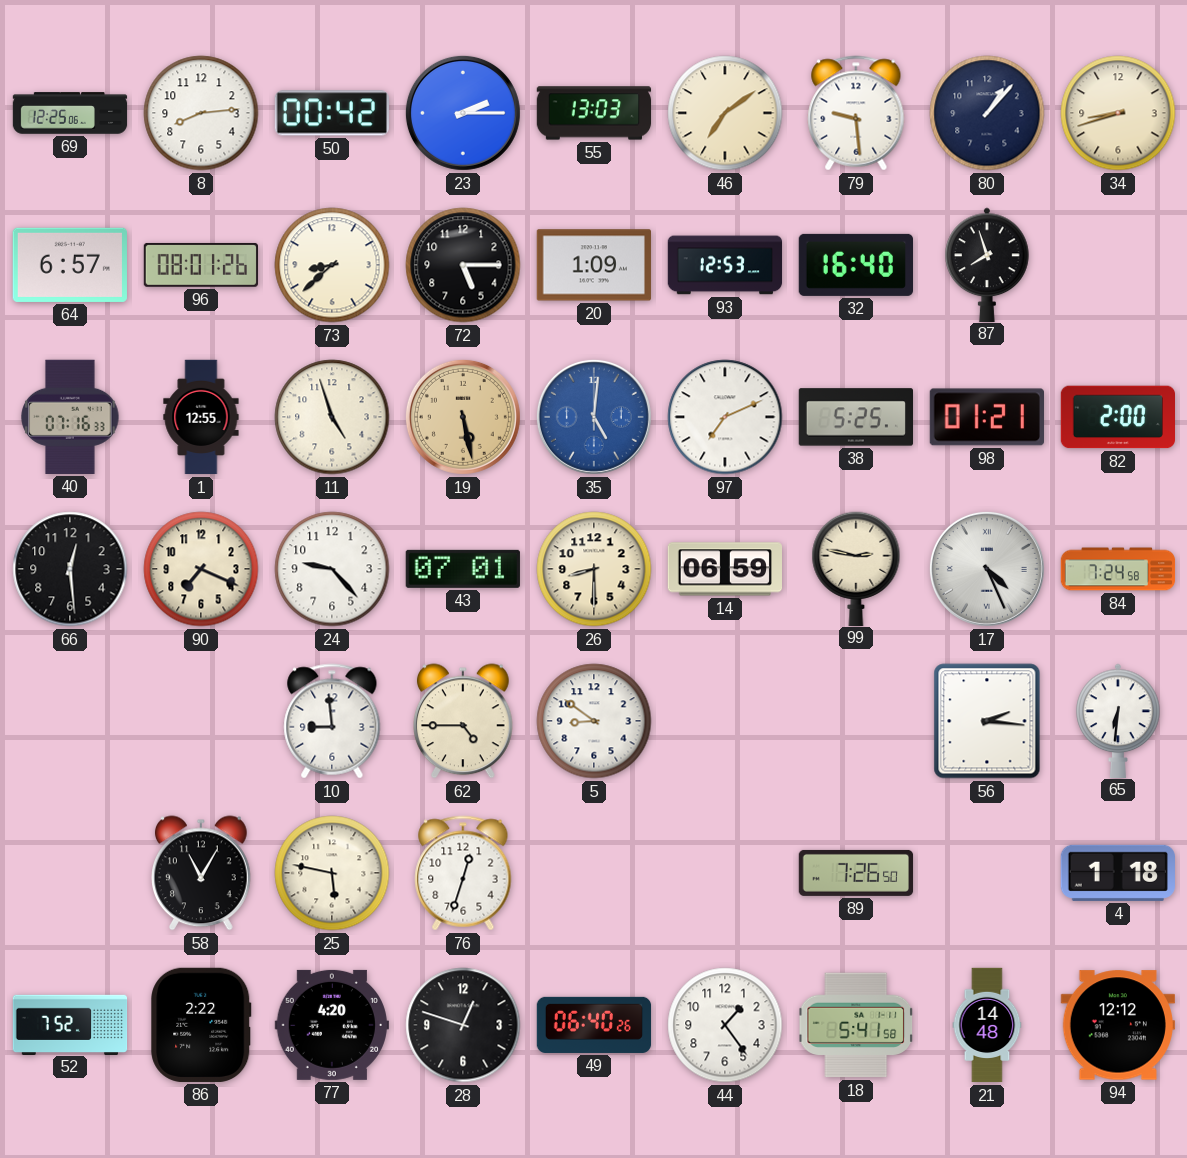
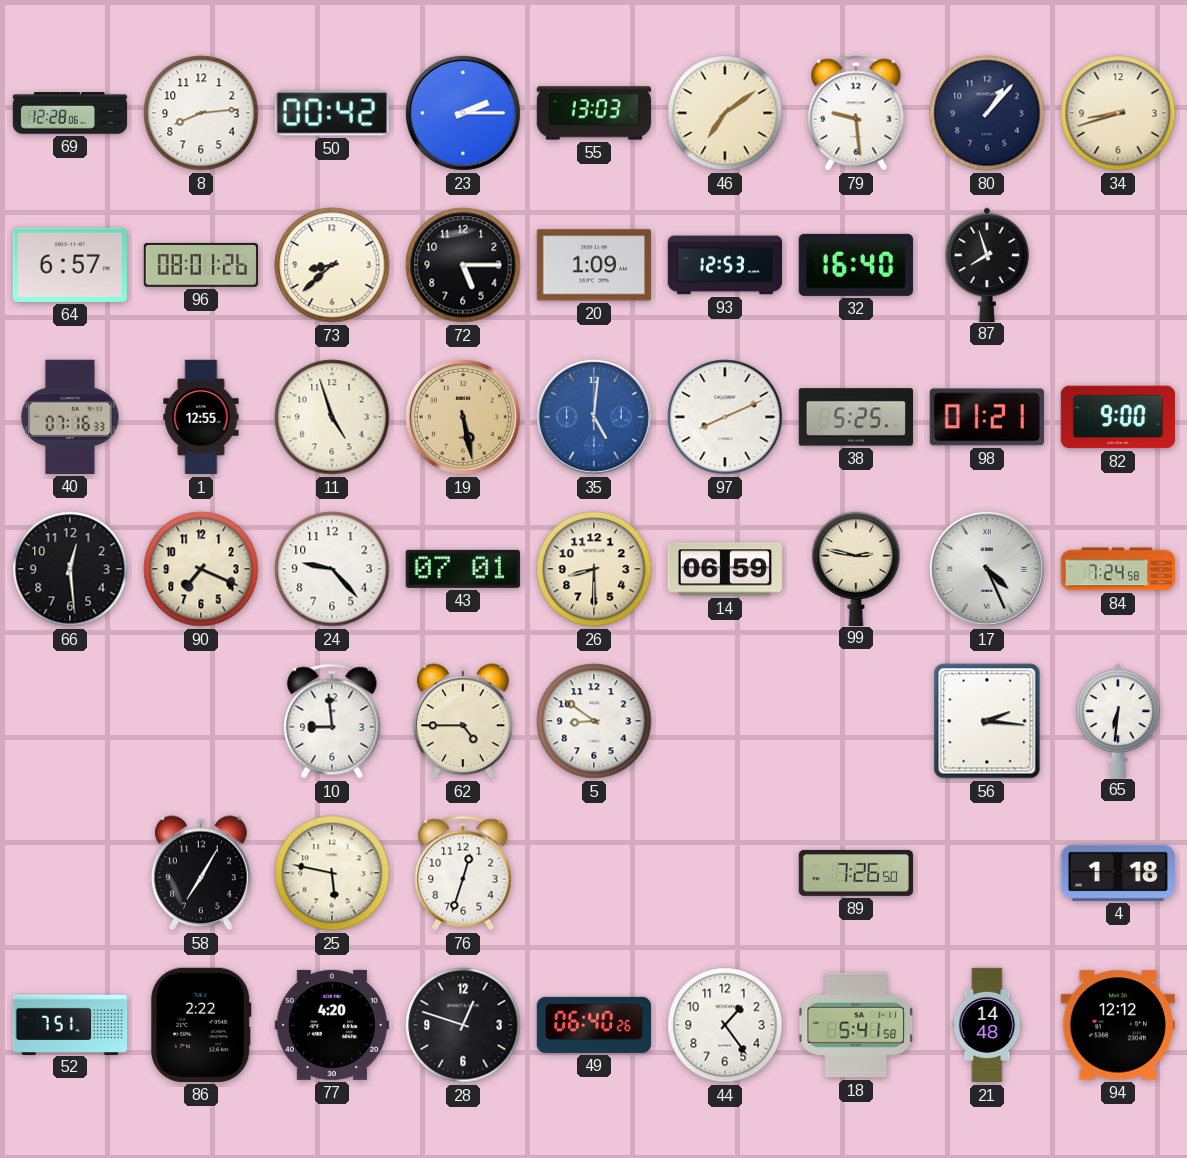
69: 12:25 -> 12:28
97: 7:11 -> 8:11
82: 2:00 -> 9:00
58: 11:05 -> 7:05
52: 7:52 -> 7:51
